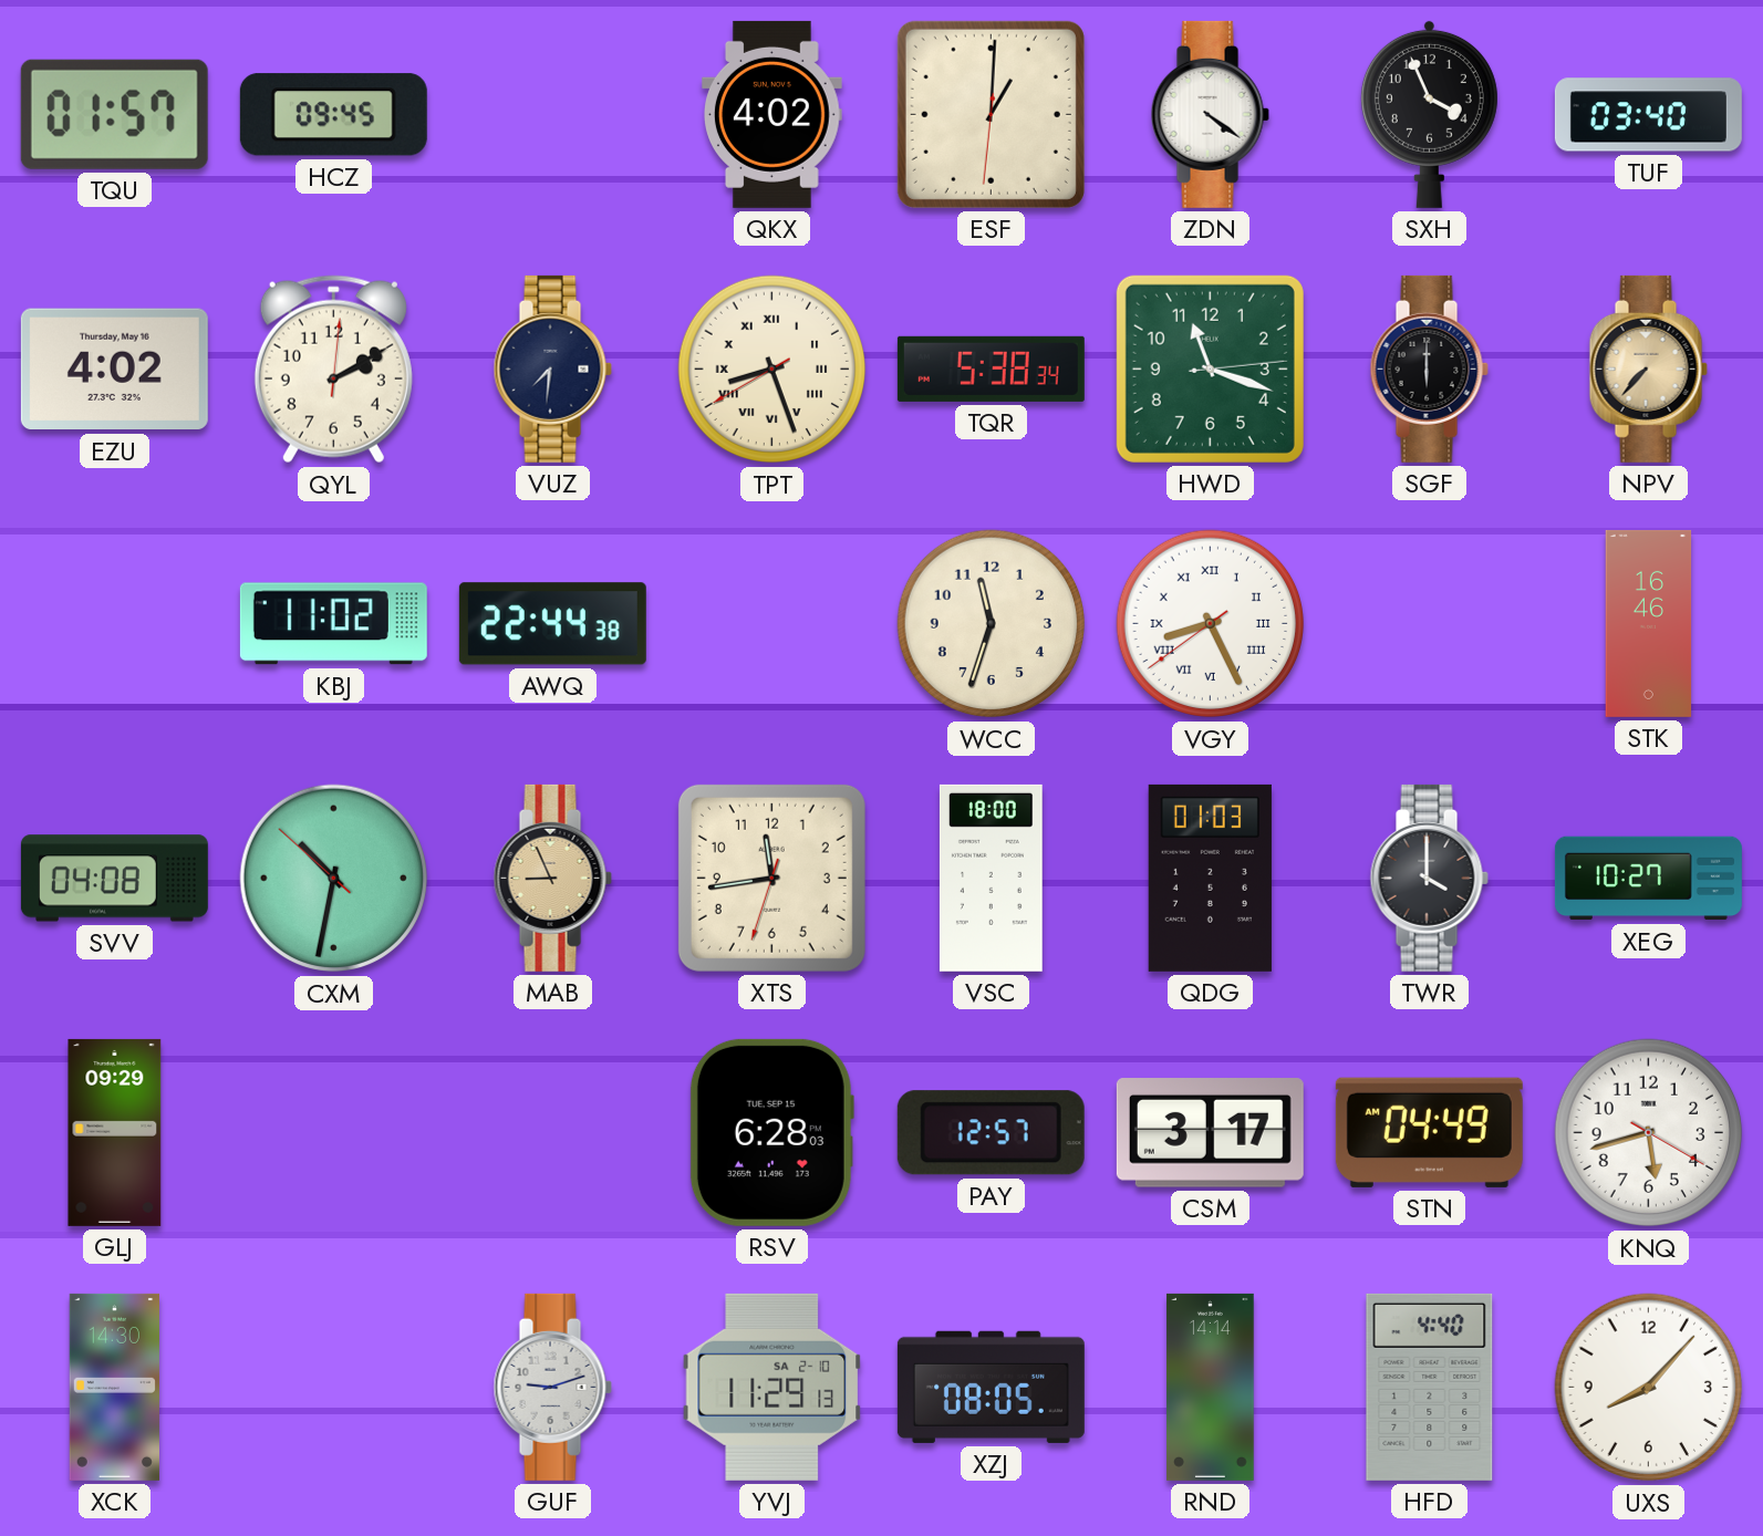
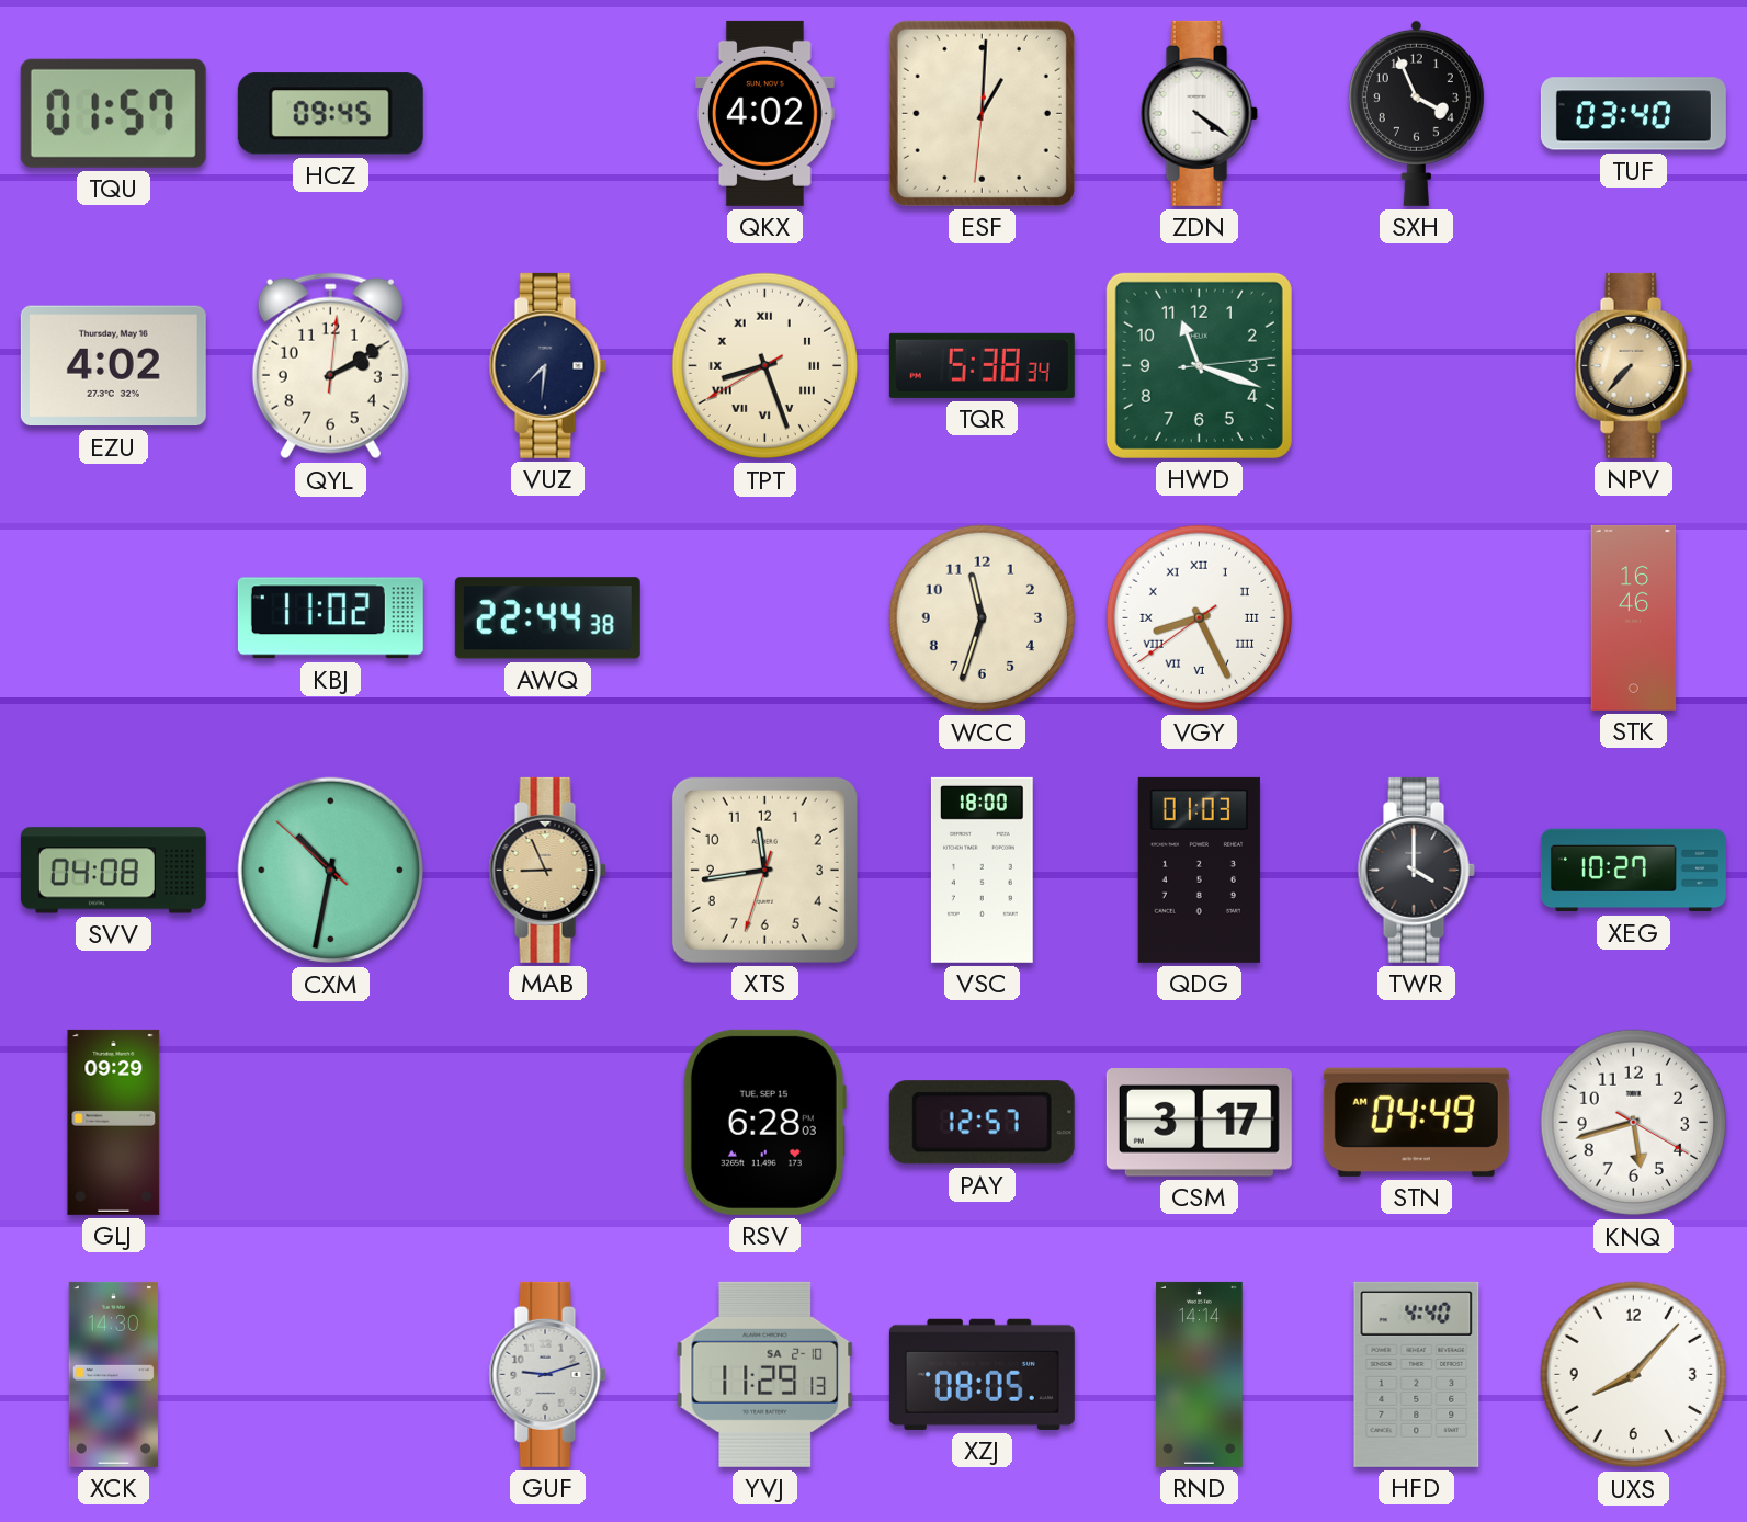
SGF: 6:00 -> none
